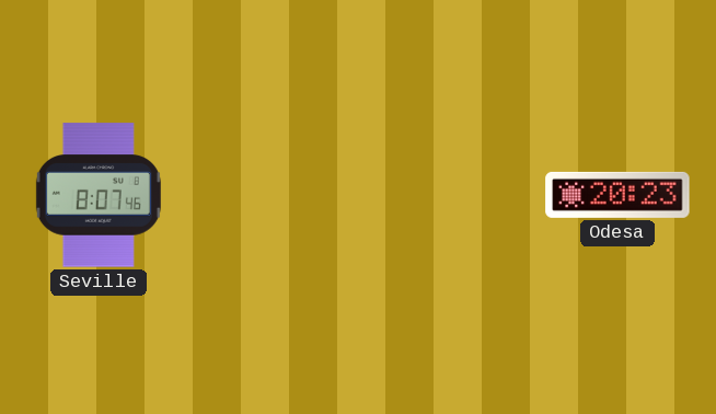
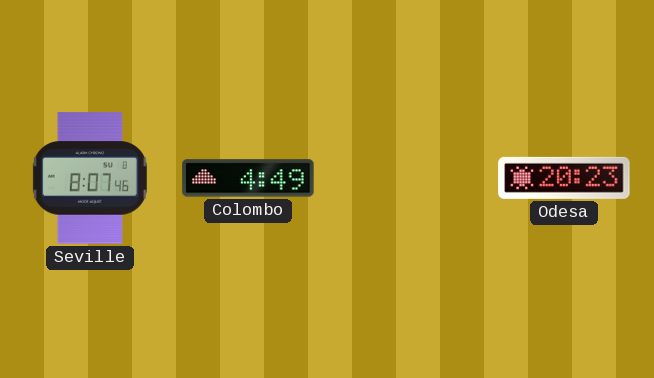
Colombo: none -> 4:49
